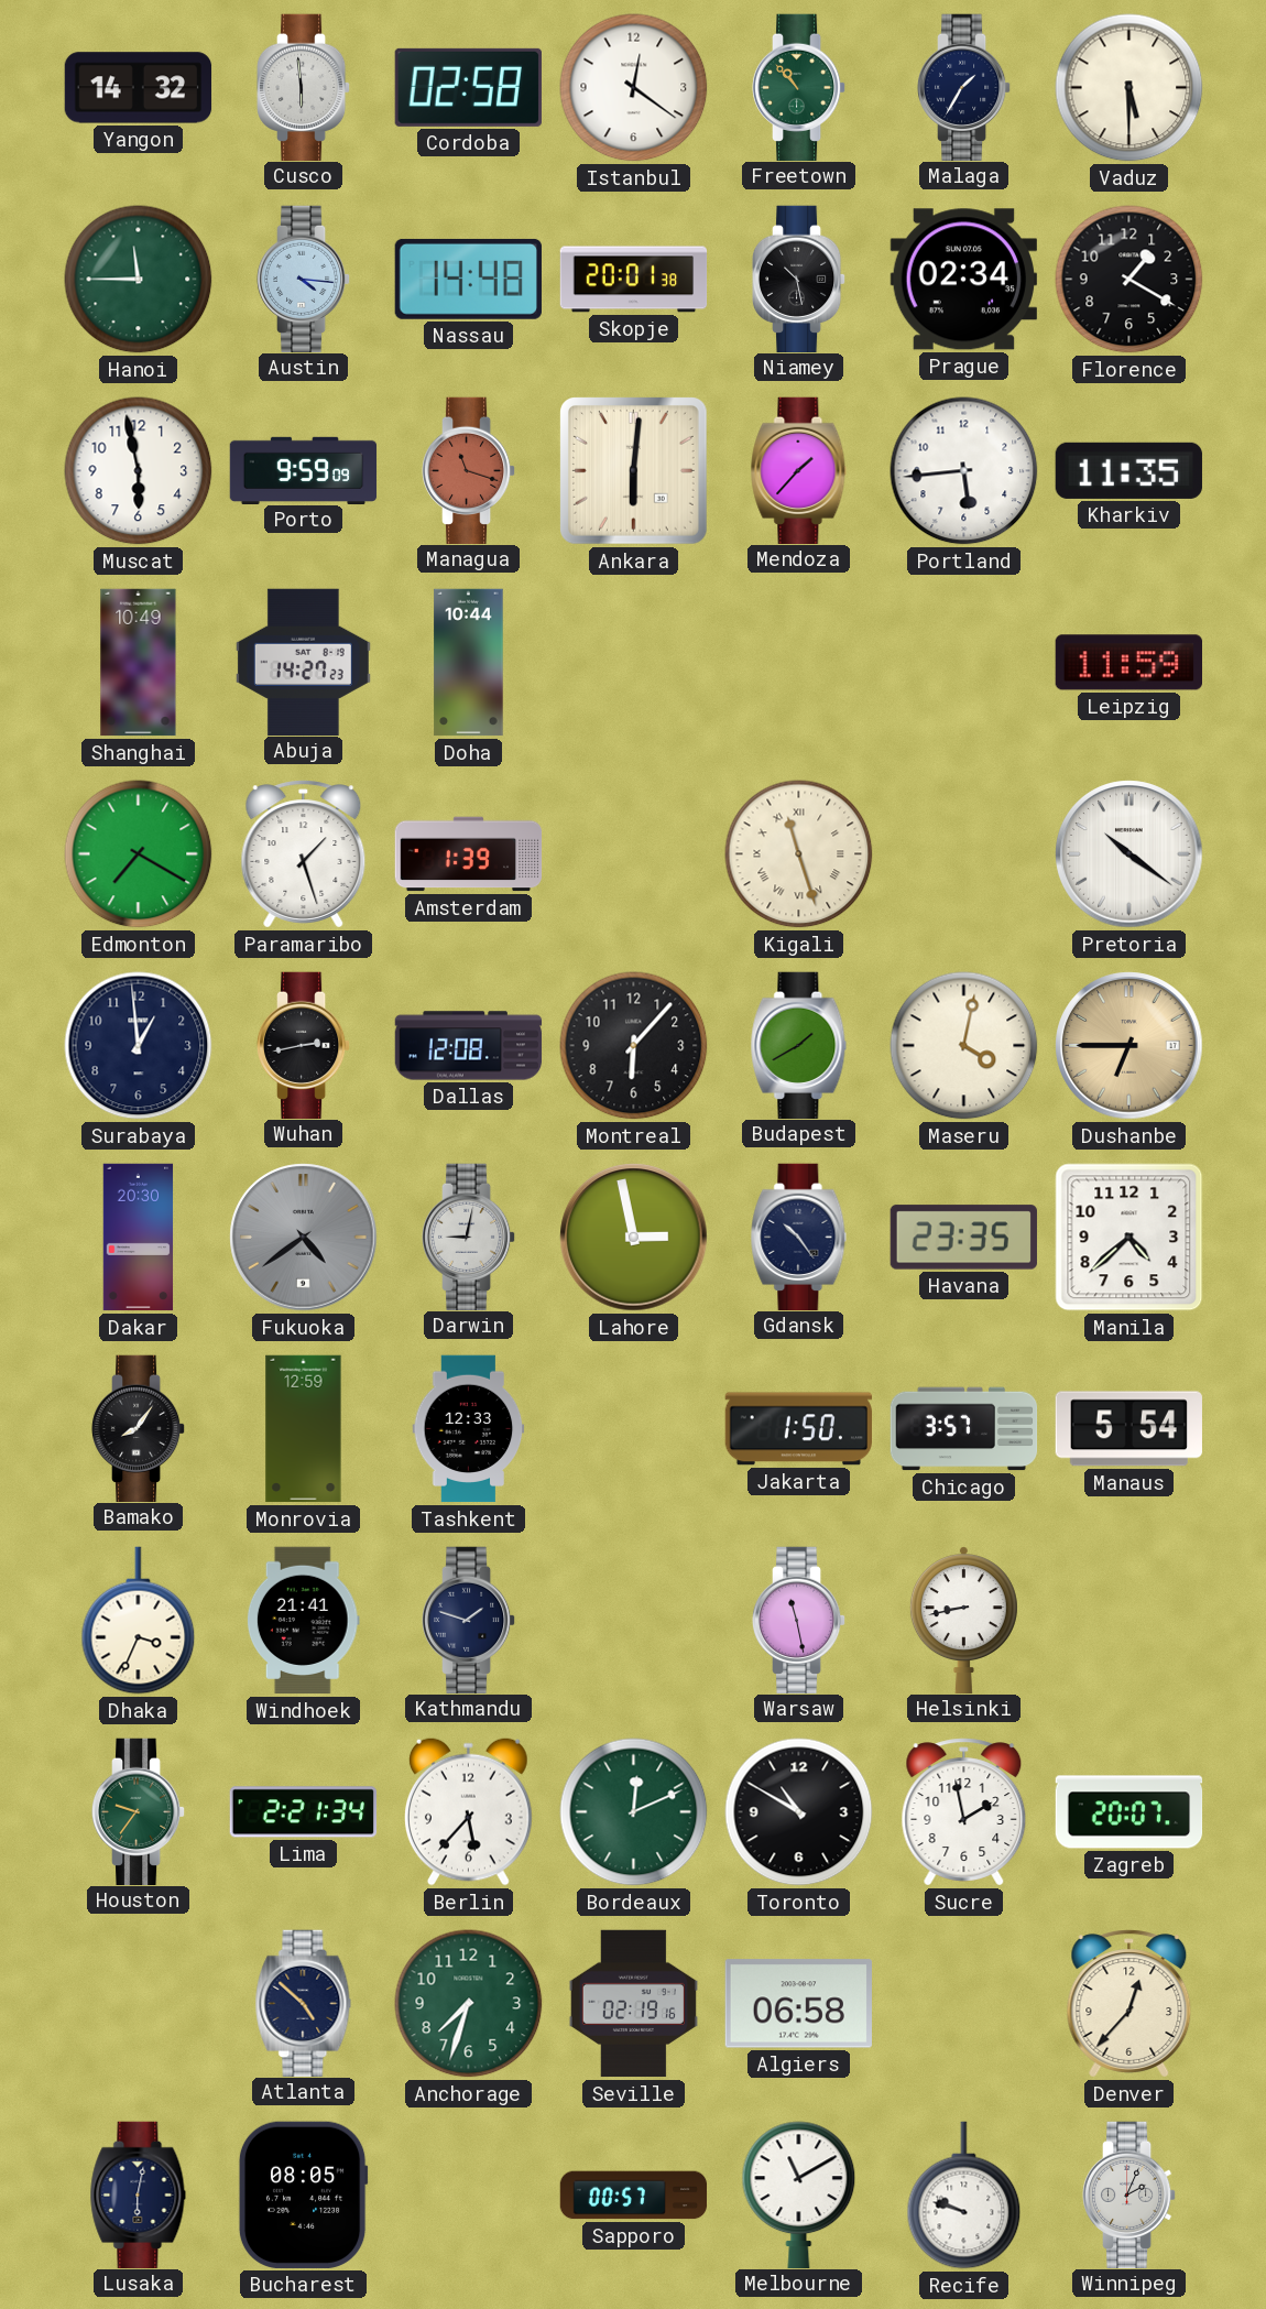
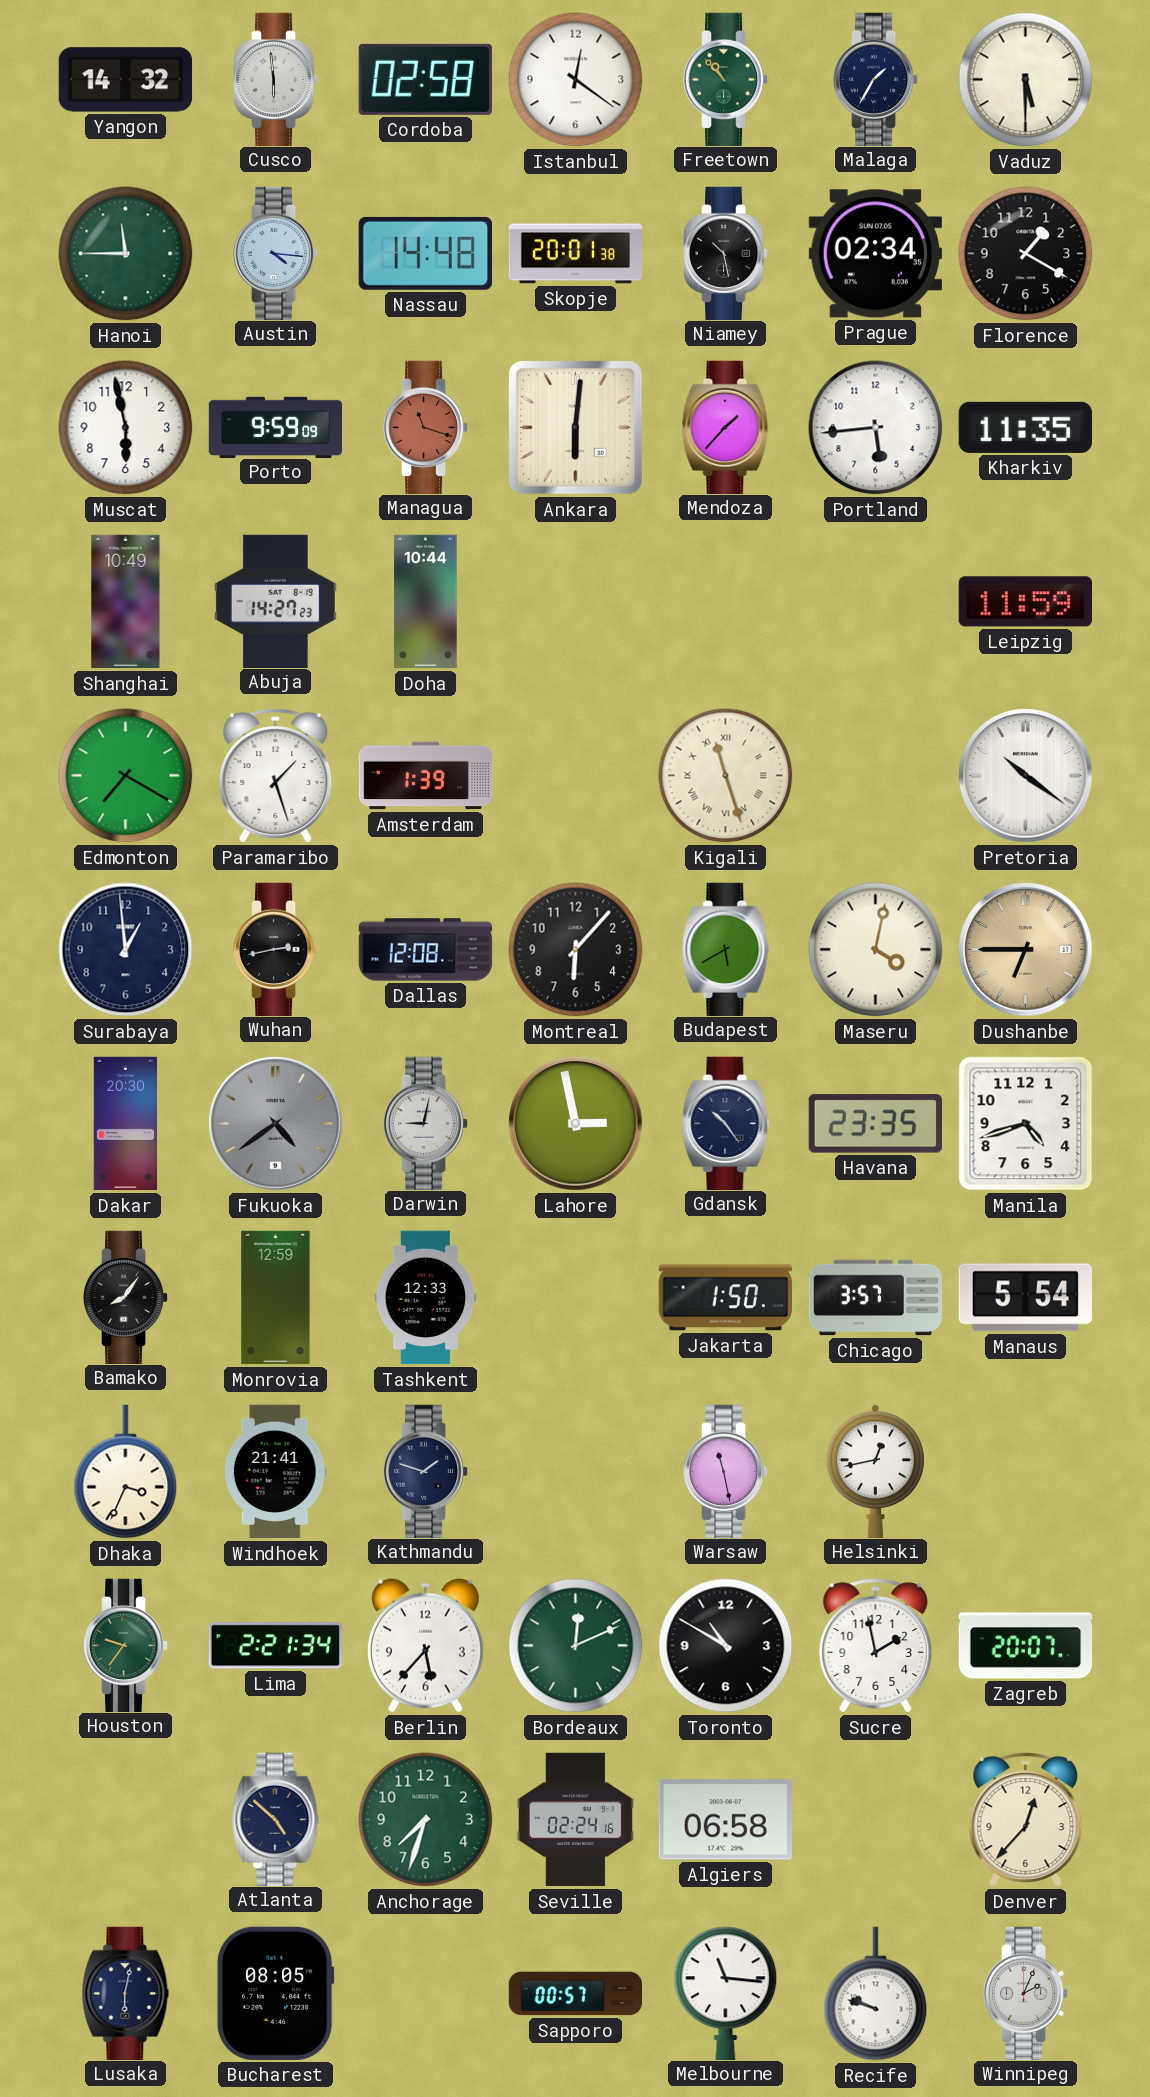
Budapest: 1:40 -> 5:40
Manila: 4:38 -> 4:42
Helsinki: 8:43 -> 12:43
Seville: 02:19 -> 02:24
Melbourne: 11:10 -> 11:16
